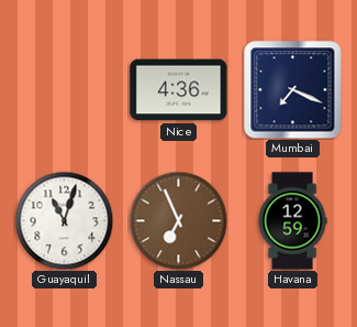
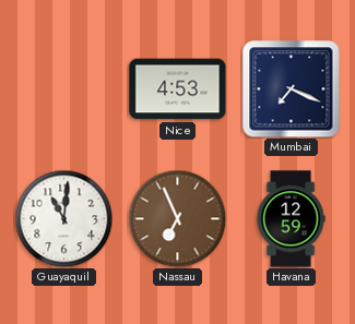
Nice: 4:36 -> 4:53
Guayaquil: 11:03 -> 11:01
